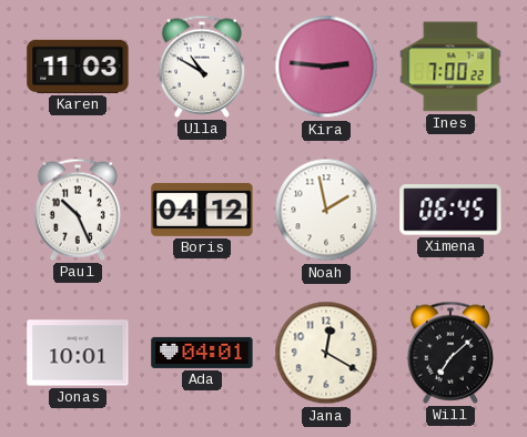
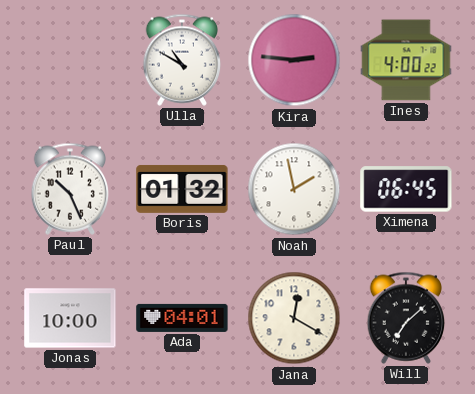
Karen: 11:03 -> none
Ines: 7:00 -> 4:00
Boris: 04:12 -> 01:32
Jonas: 10:01 -> 10:00
